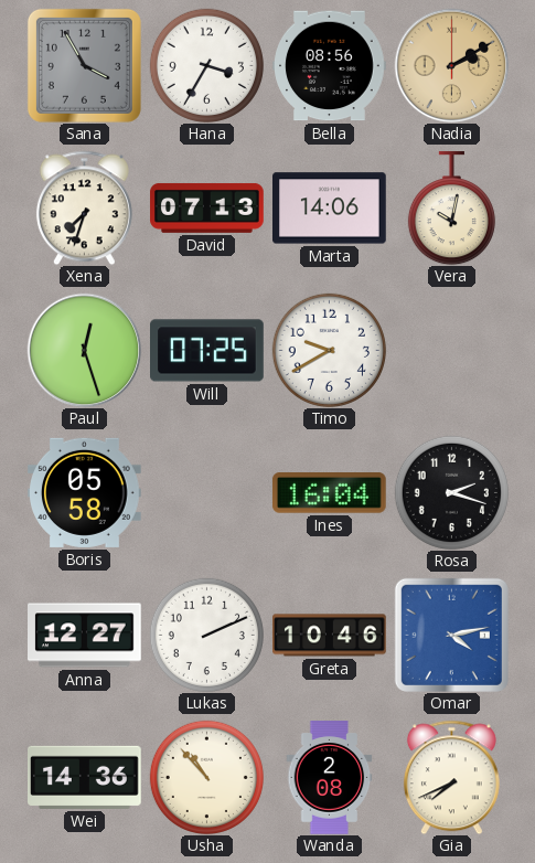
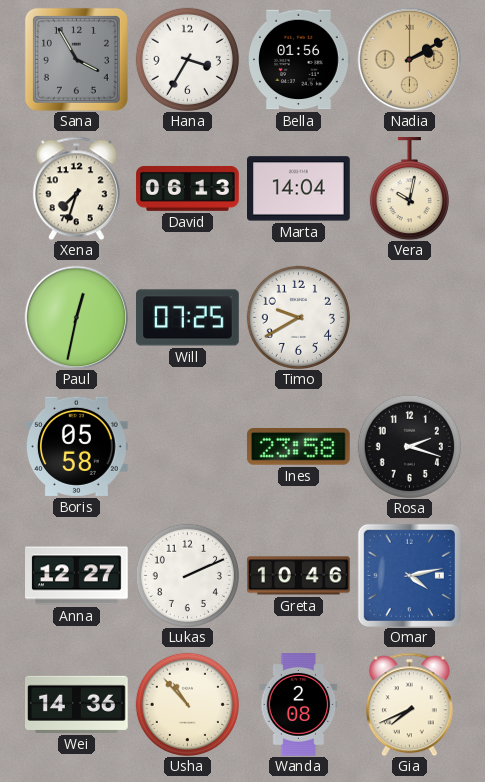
Bella: 08:56 -> 01:56
David: 07:13 -> 06:13
Marta: 14:06 -> 14:04
Paul: 12:27 -> 12:32
Ines: 16:04 -> 23:58
